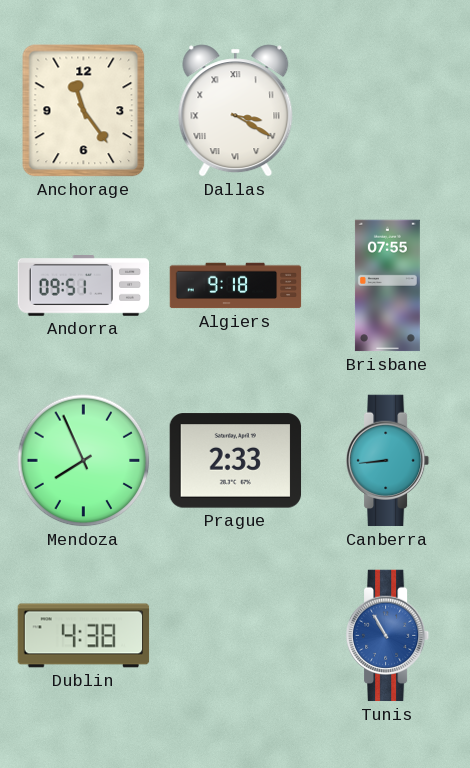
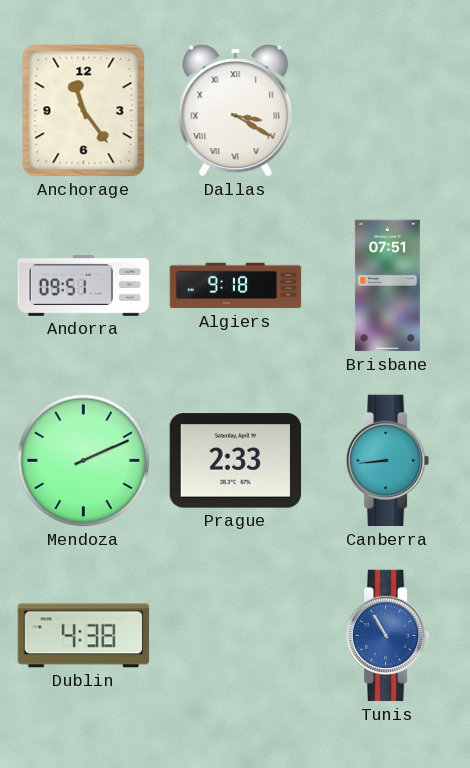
Brisbane: 07:55 -> 07:51
Mendoza: 7:56 -> 2:11
